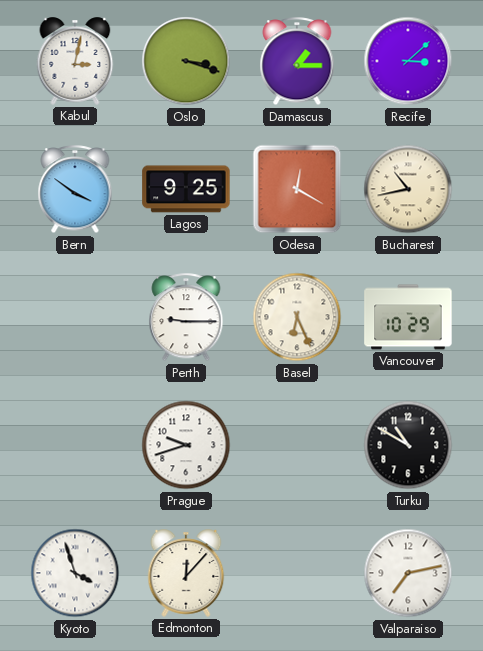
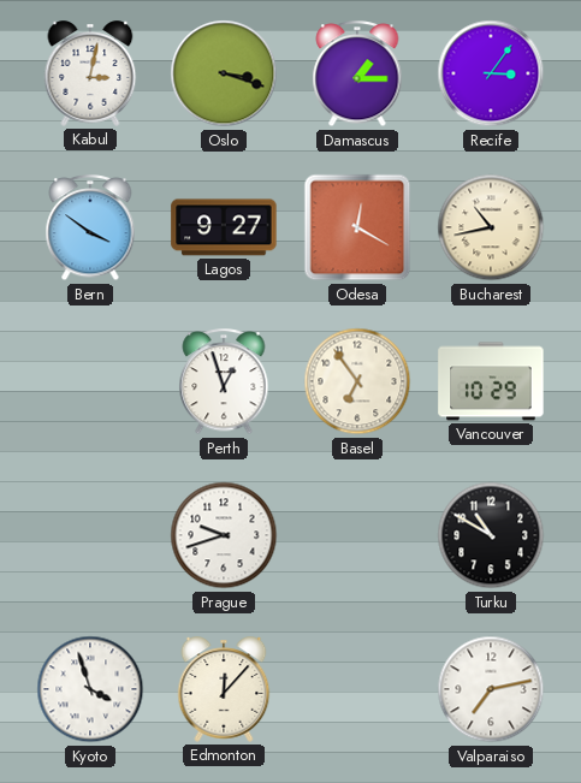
Recife: 3:08 -> 3:06
Lagos: 9:25 -> 9:27
Perth: 9:15 -> 12:57
Basel: 6:26 -> 6:54
